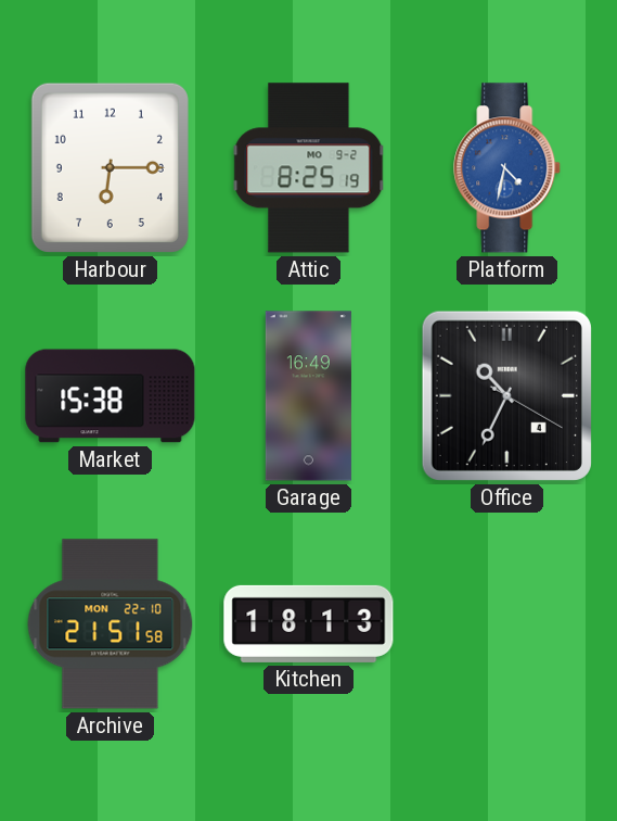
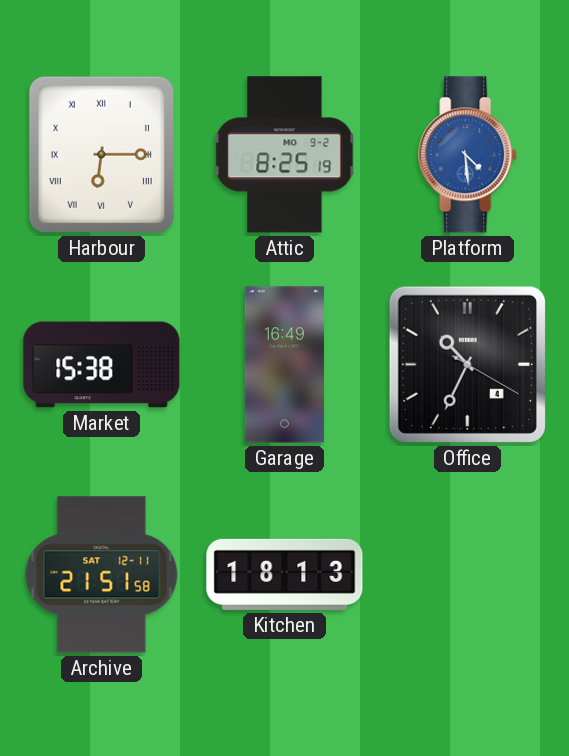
Harbour numerals: Arabic -> Roman
Platform: 4:32 -> 4:29
Archive date: MON 22-10 -> SAT 12-11
